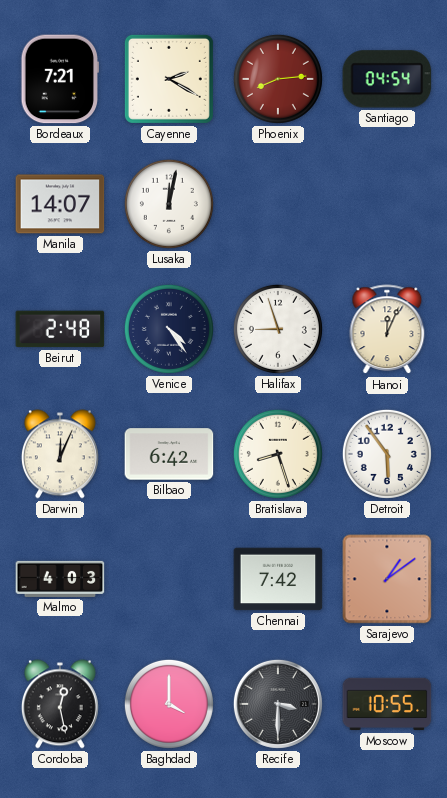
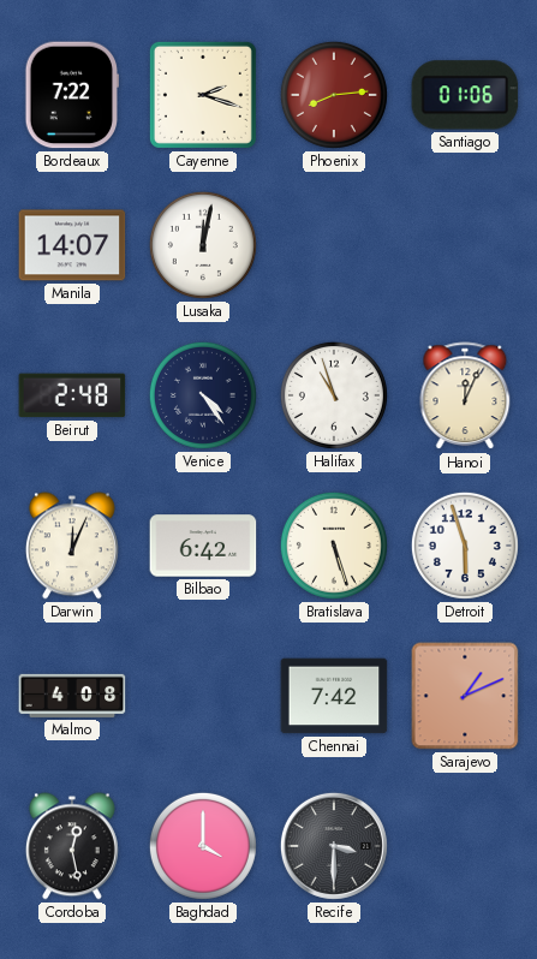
Bordeaux: 7:21 -> 7:22
Cayenne: 2:20 -> 2:18
Santiago: 04:54 -> 01:06
Halifax: 8:57 -> 10:57
Bratislava: 8:27 -> 5:27
Detroit: 5:54 -> 5:57
Malmo: 4:03 -> 4:08
Sarajevo: 1:09 -> 1:11
Moscow: 10:55 -> none
